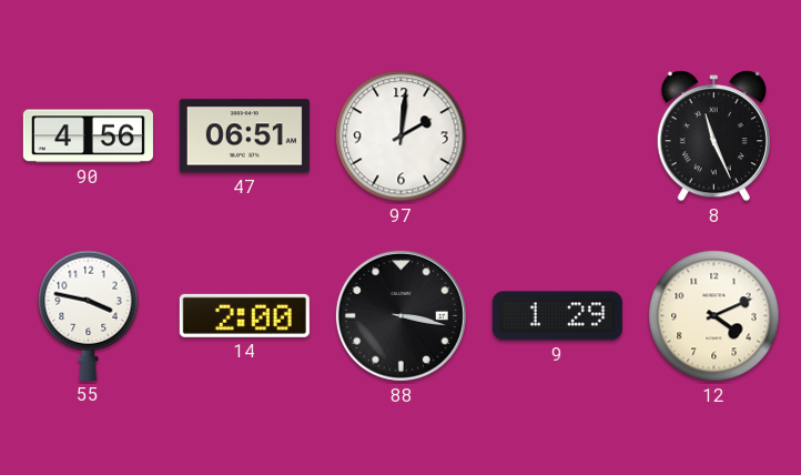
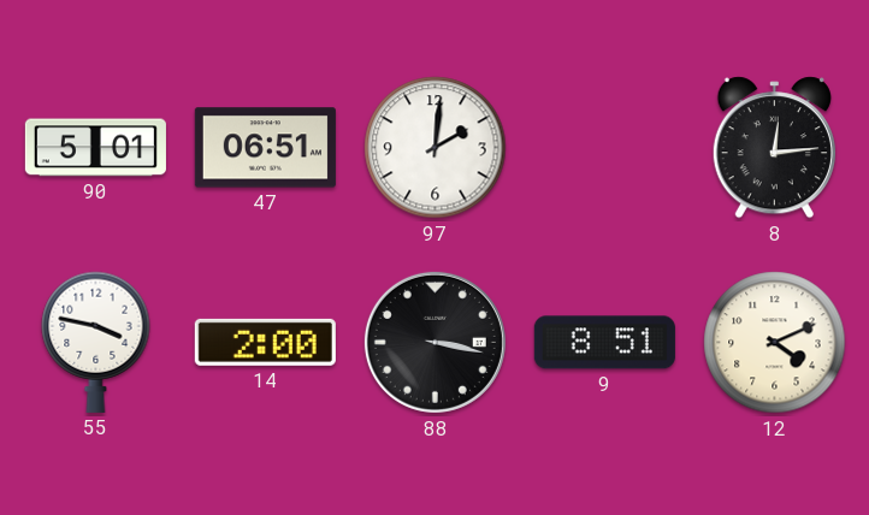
90: 4:56 -> 5:01
8: 11:26 -> 12:14
9: 1:29 -> 8:51
